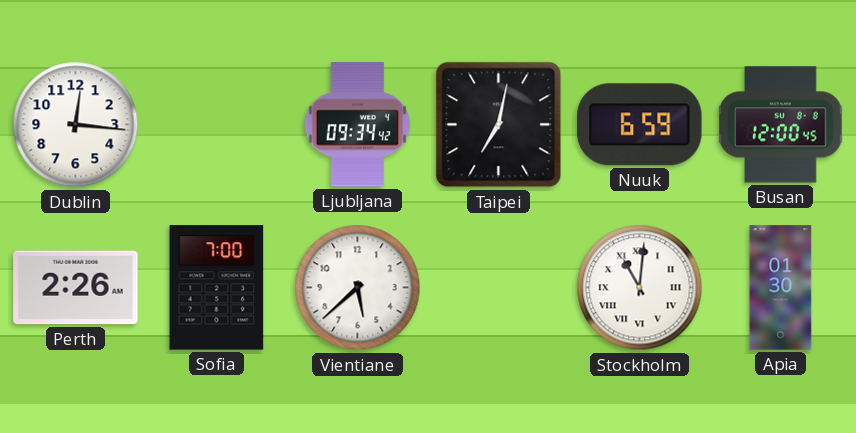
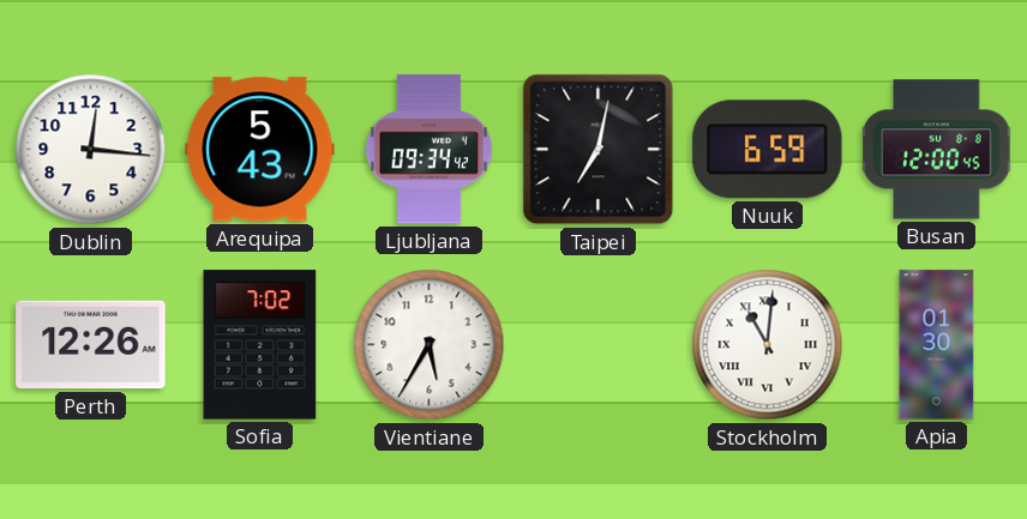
Arequipa: none -> 5:43
Perth: 2:26 -> 12:26
Sofia: 7:00 -> 7:02
Vientiane: 5:38 -> 5:35
